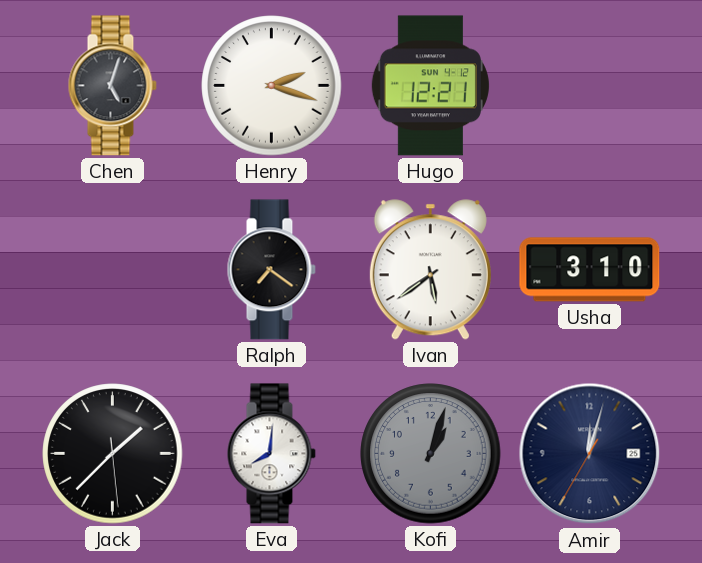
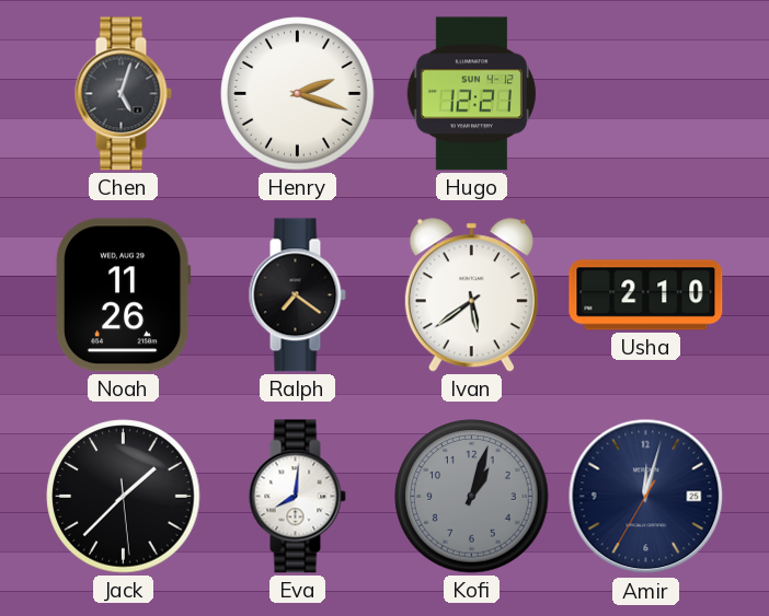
Noah: none -> 11:26
Usha: 3:10 -> 2:10
